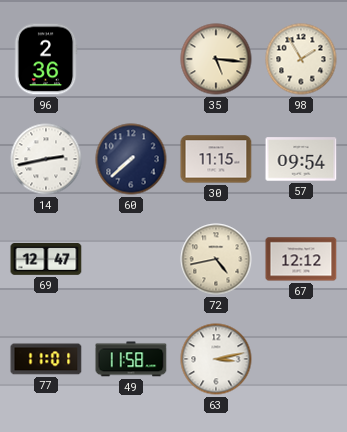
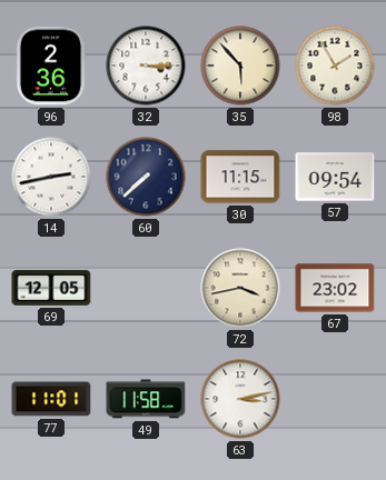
32: none -> 3:15
35: 5:16 -> 5:53
69: 12:47 -> 12:05
72: 4:43 -> 3:43
67: 12:12 -> 23:02
